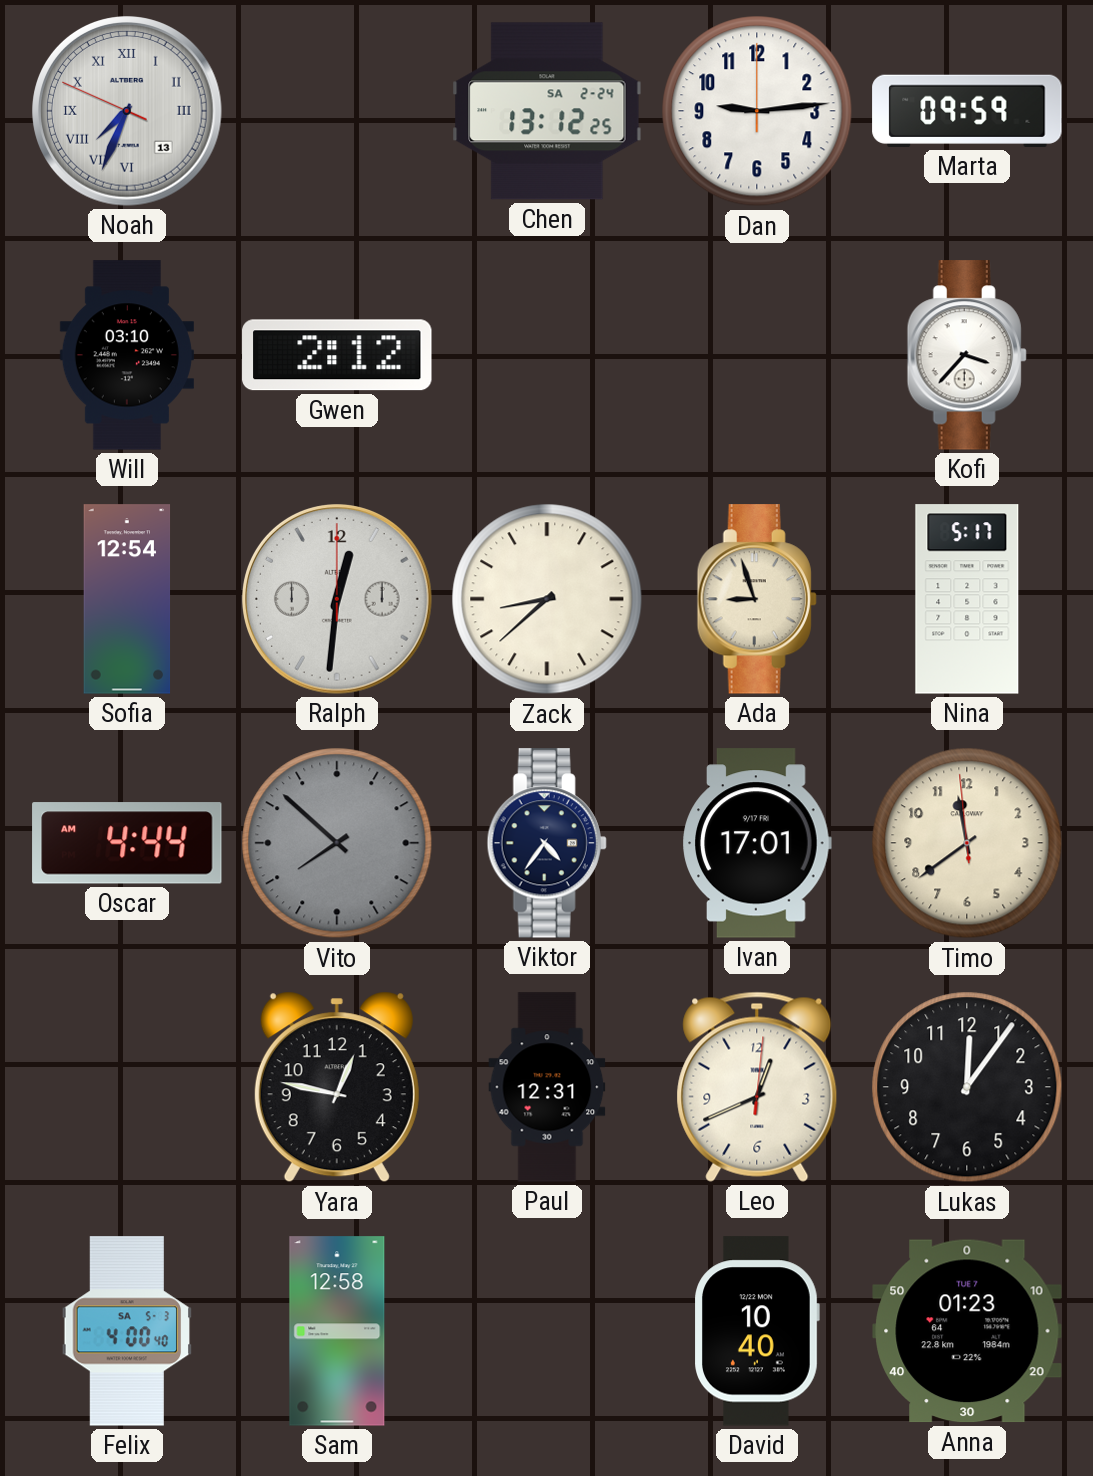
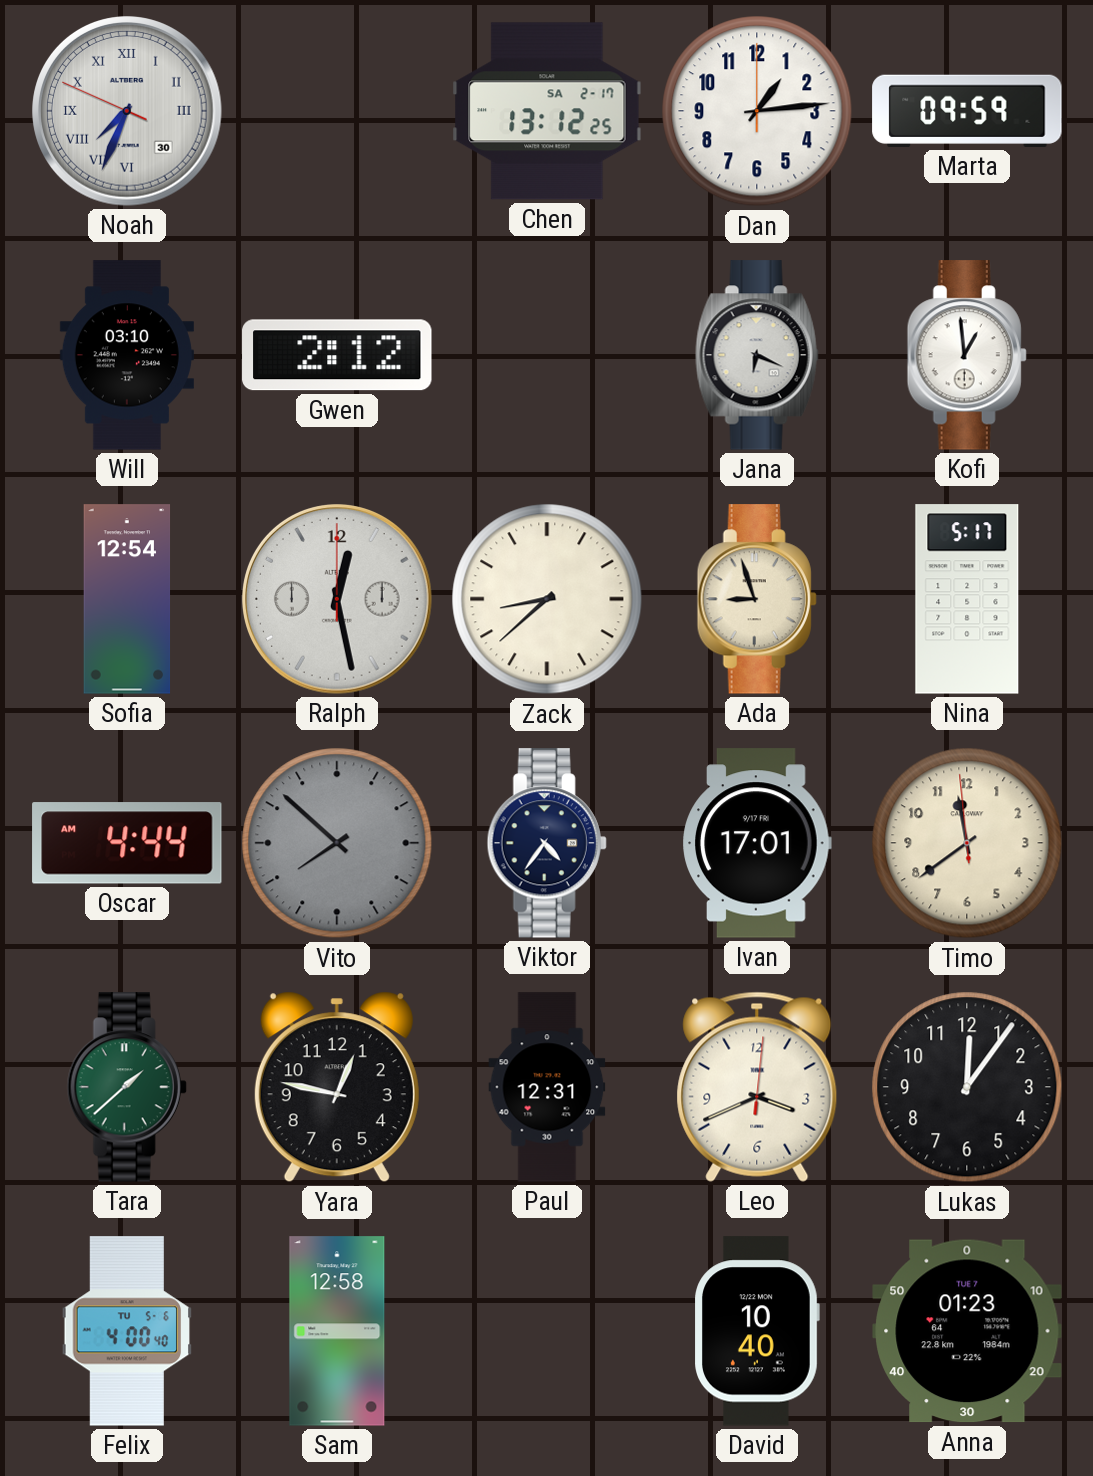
Noah date: 13 -> 30
Chen date: SA 2-24 -> SA 2-17
Dan: 9:14 -> 1:14
Jana: none -> 6:19
Kofi: 3:37 -> 12:59
Ralph: 12:31 -> 12:28
Tara: none -> 1:38
Leo: 12:41 -> 3:41
Felix date: SA 5-3 -> TU 5-6
